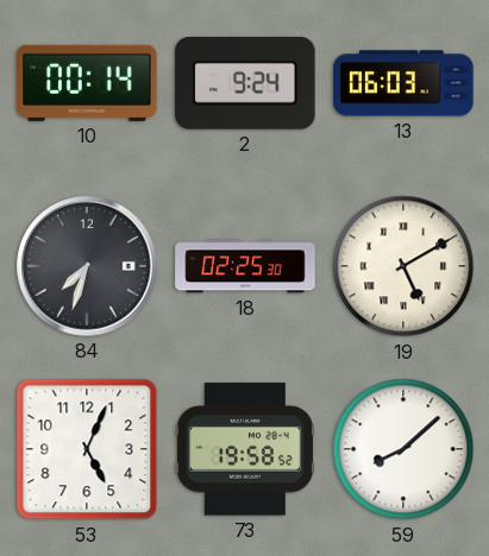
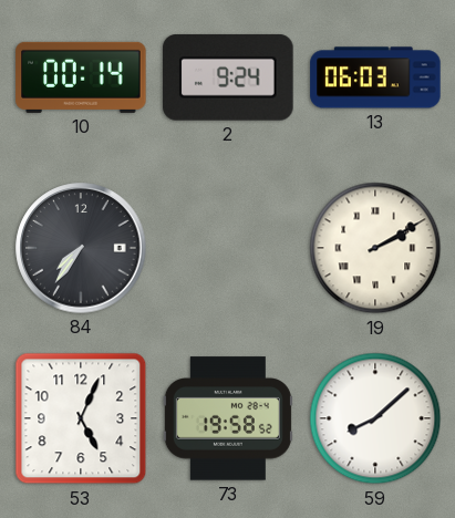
84: 7:33 -> 7:36
18: 02:25 -> none
19: 5:10 -> 2:10
